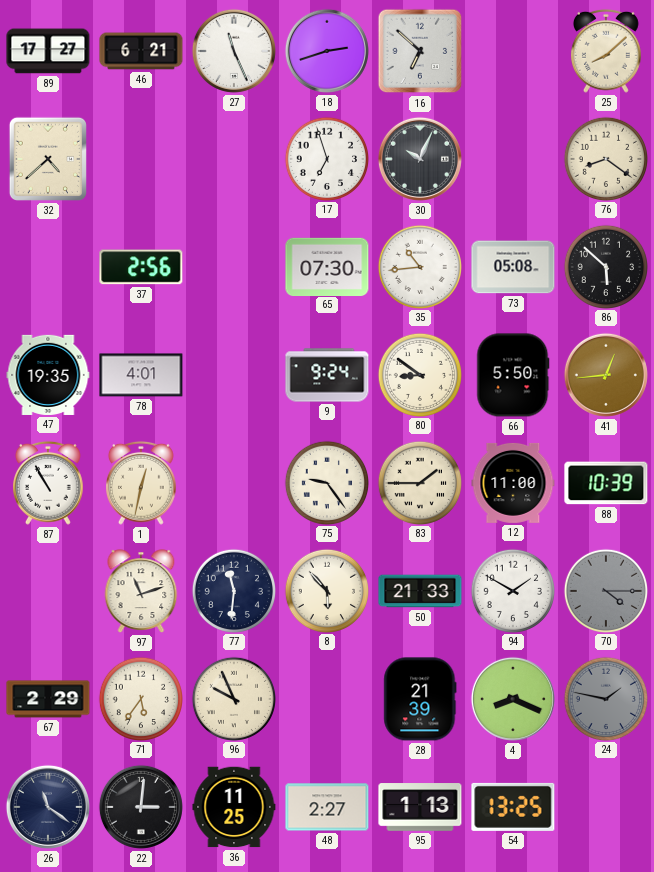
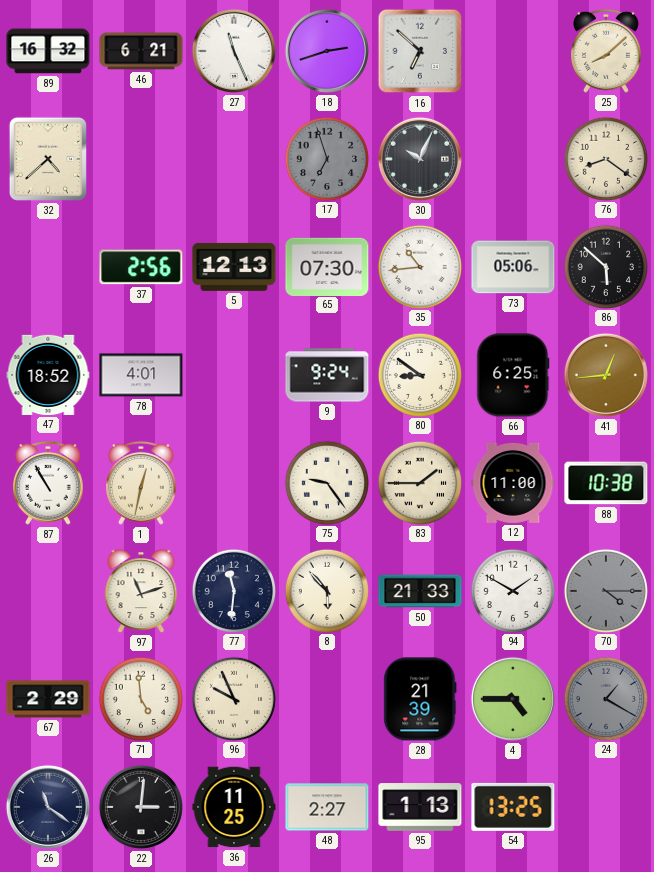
89: 17:27 -> 16:32
17 dial: white -> grey
5: none -> 12:13
73: 05:08 -> 05:06
47: 19:35 -> 18:52
66: 5:50 -> 6:25
88: 10:39 -> 10:38
71: 5:36 -> 4:59
4: 8:19 -> 4:45
24: 1:47 -> 1:20
